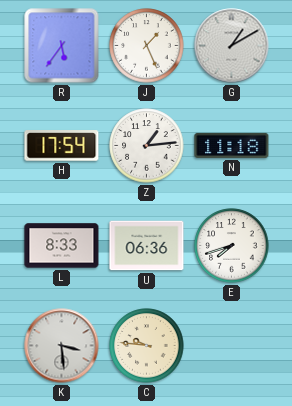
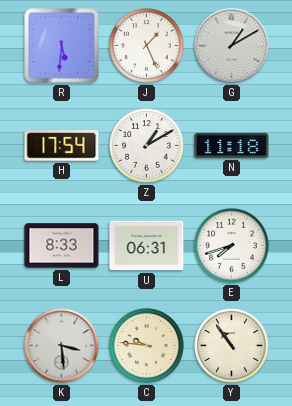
R: 5:36 -> 5:31
Z: 1:14 -> 1:10
U: 06:36 -> 06:31
Y: none -> 10:54
